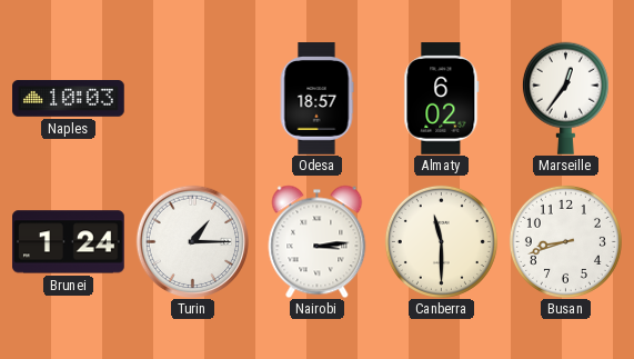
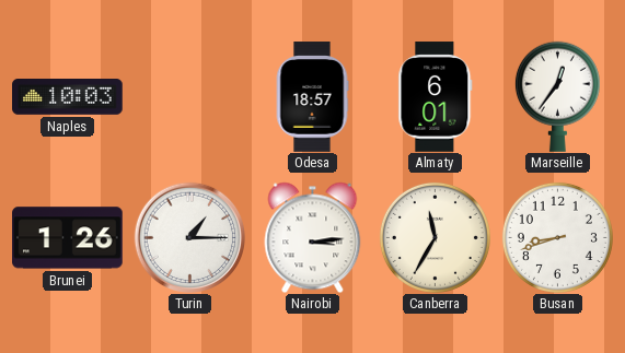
Almaty: 6:02 -> 6:01
Brunei: 1:24 -> 1:26
Canberra: 11:30 -> 11:35
